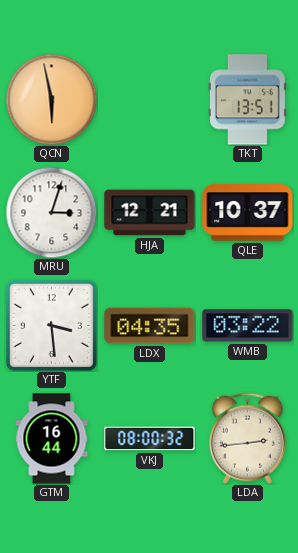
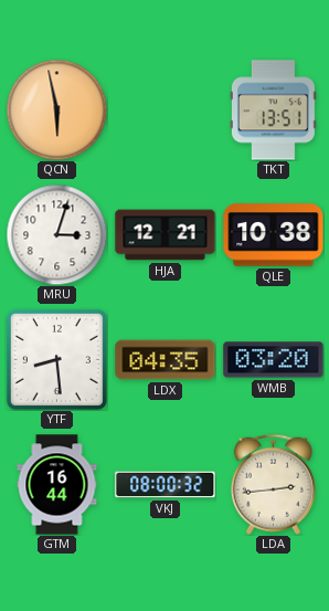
QLE: 10:37 -> 10:38
YTF: 3:29 -> 8:29
WMB: 03:22 -> 03:20
